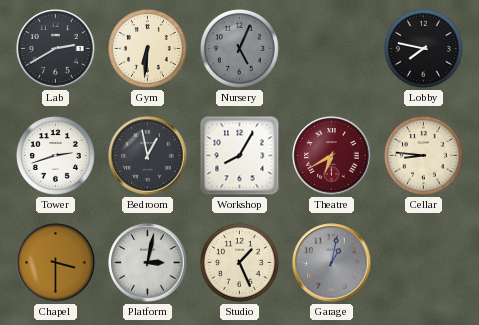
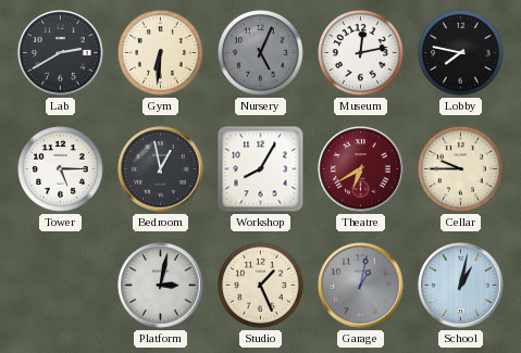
Museum: none -> 12:13
Tower: 2:42 -> 5:15
Cellar: 8:46 -> 9:45
Chapel: 3:30 -> none
School: none -> 1:02
